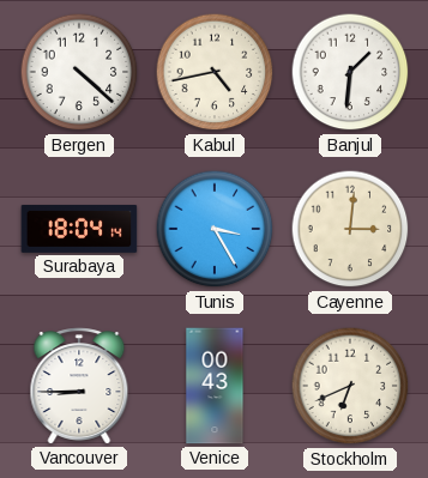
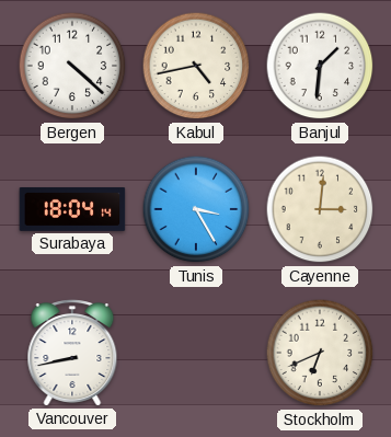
Vancouver: 8:45 -> 8:43
Venice: 00:43 -> none
